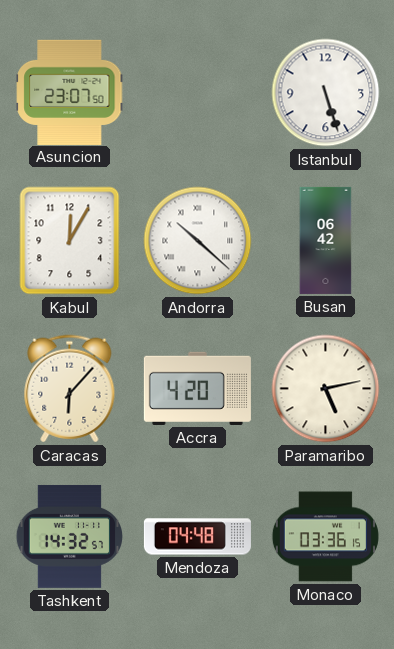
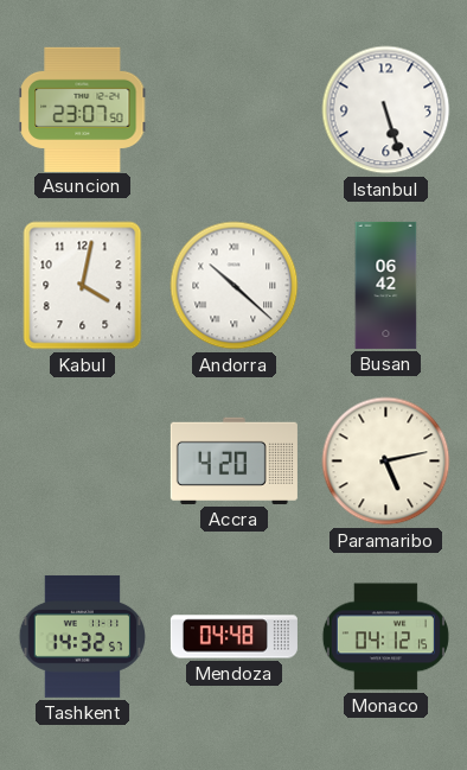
Kabul: 12:05 -> 4:02
Caracas: 6:07 -> none
Monaco: 03:36 -> 04:12
